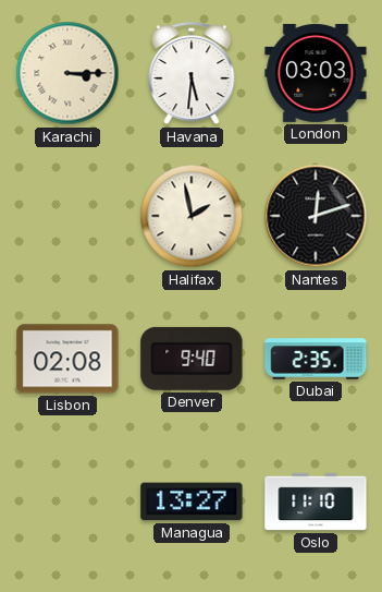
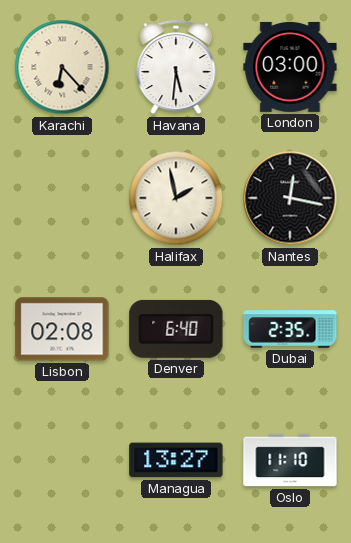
Karachi: 3:15 -> 6:23
London: 03:03 -> 03:00
Nantes: 12:12 -> 12:17
Denver: 9:40 -> 6:40
